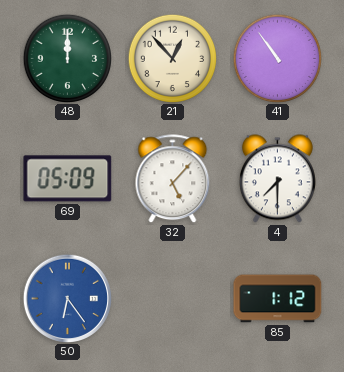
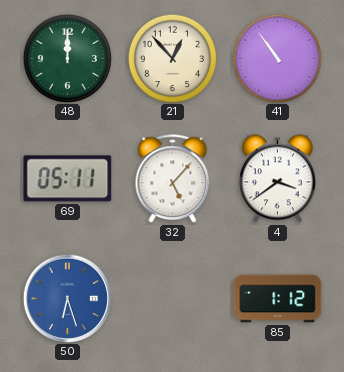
69: 05:09 -> 05:11
4: 7:30 -> 3:39
50: 6:24 -> 6:27
